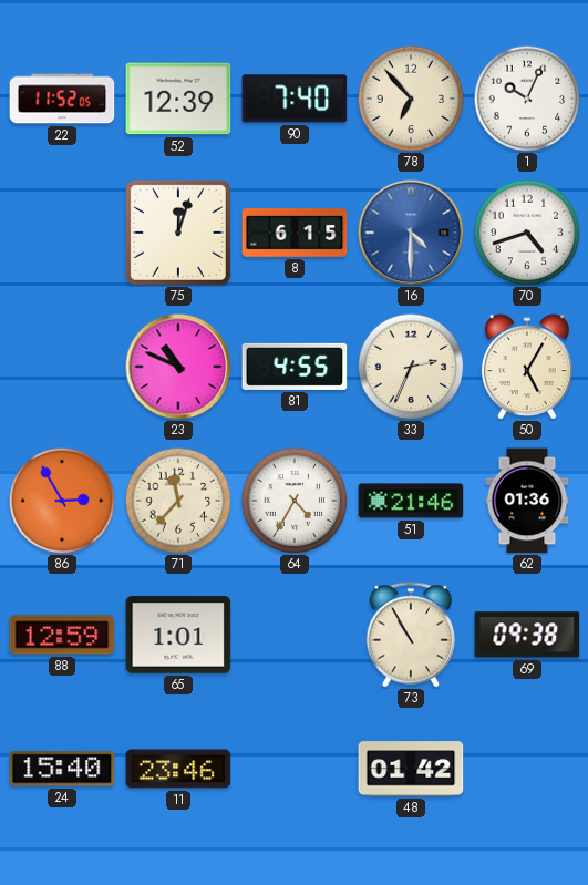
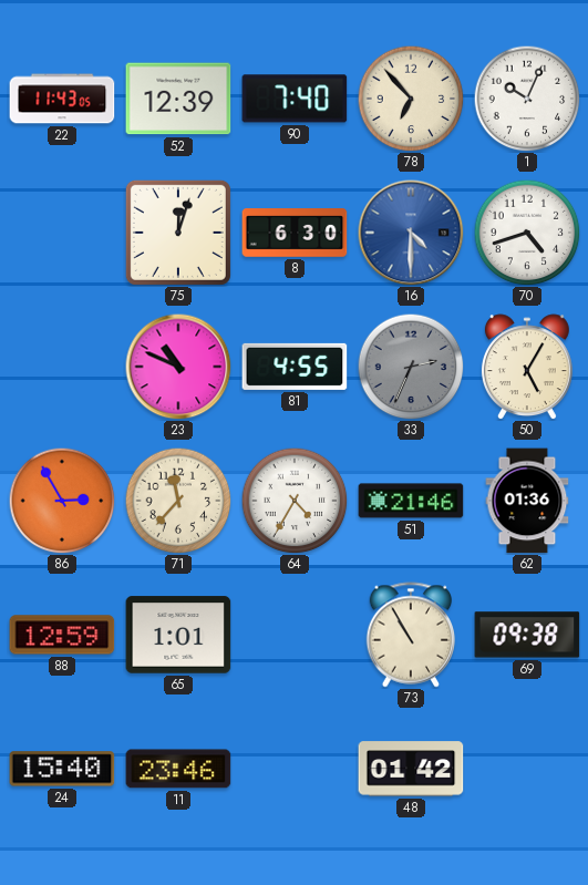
22: 11:52 -> 11:43
8: 6:15 -> 6:30
33 dial: cream -> grey
